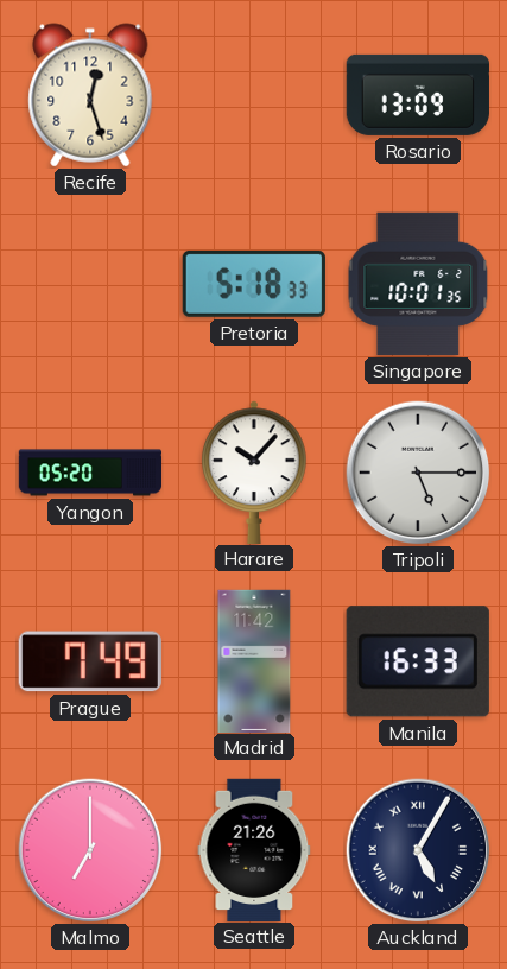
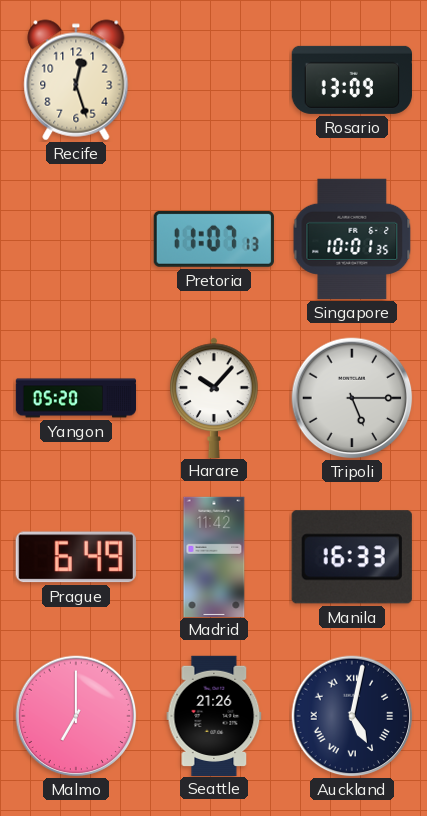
Pretoria: 5:18 -> 11:07
Prague: 7:49 -> 6:49
Auckland: 5:05 -> 5:02
